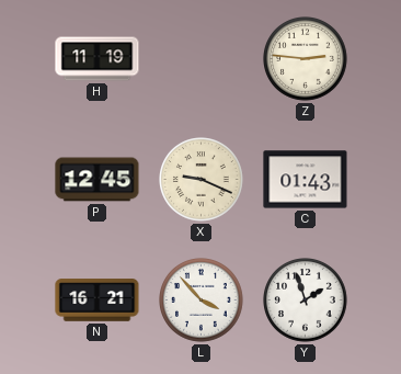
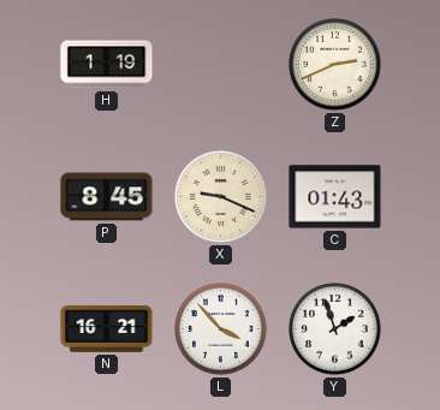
H: 11:19 -> 1:19
Z: 2:46 -> 2:41
P: 12:45 -> 8:45
